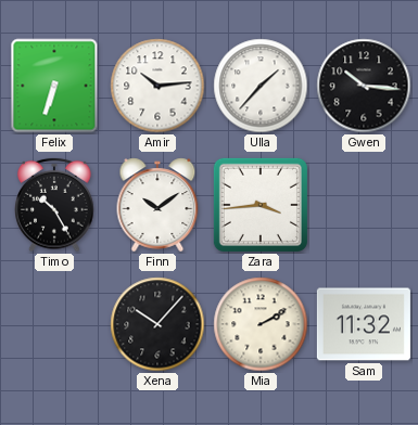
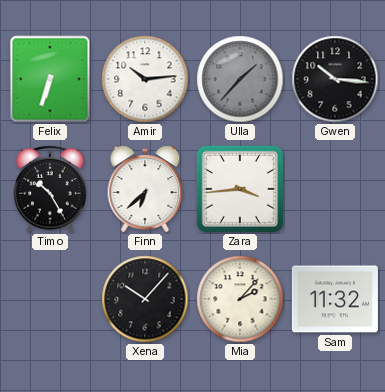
Ulla dial: white -> grey
Finn: 10:09 -> 6:38
Mia: 2:10 -> 2:07
